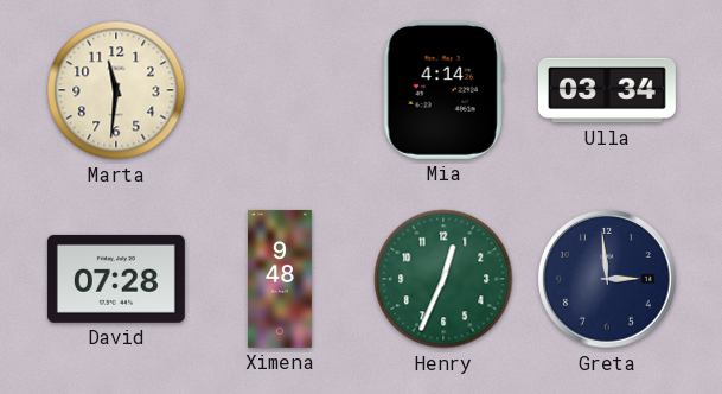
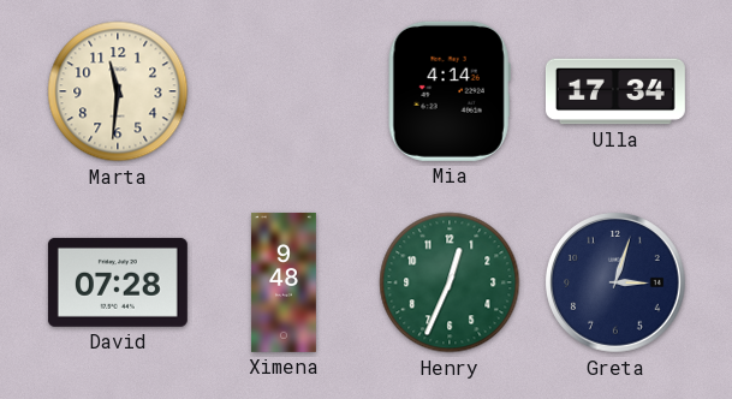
Ulla: 03:34 -> 17:34
Greta: 2:59 -> 3:03
